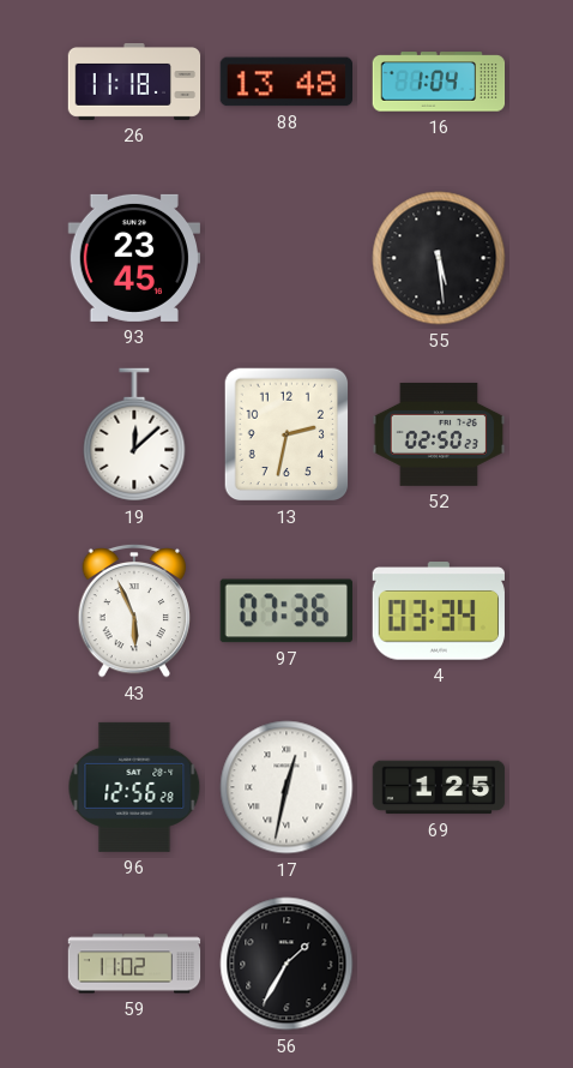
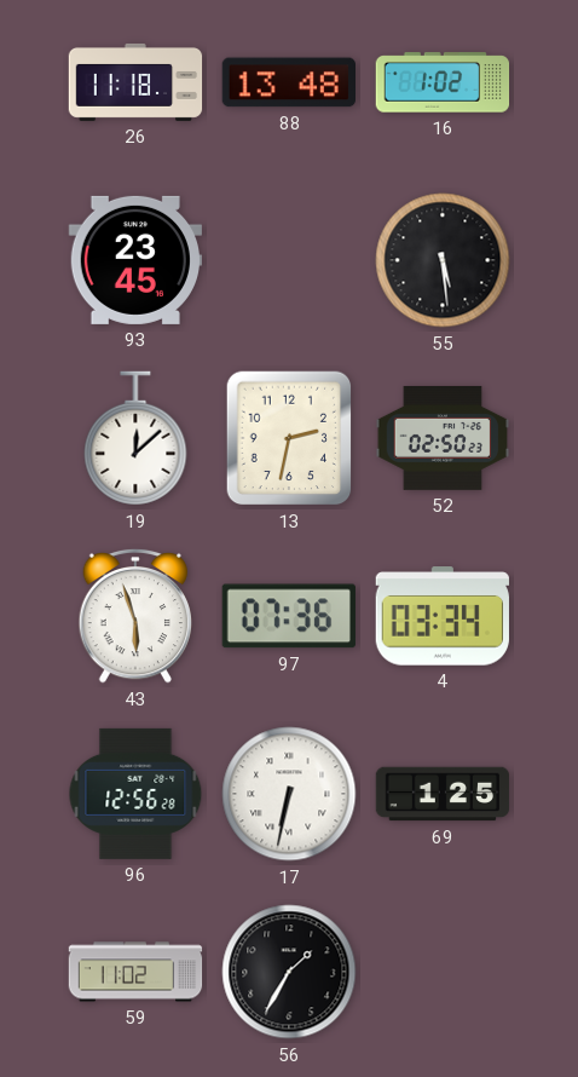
16: 1:04 -> 1:02
43: 5:56 -> 5:57
17: 12:32 -> 6:32
